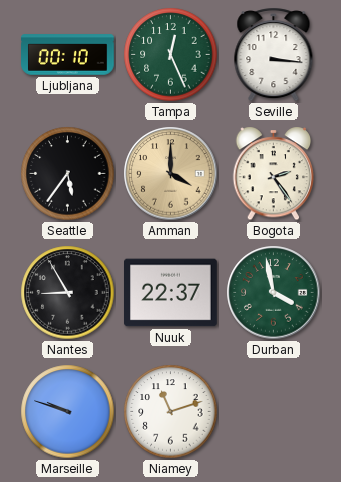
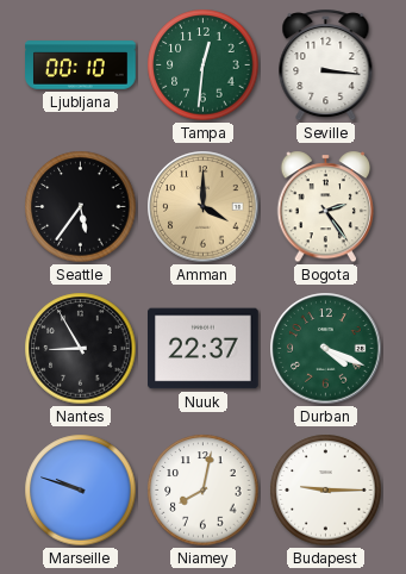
Tampa: 12:26 -> 12:31
Durban: 3:58 -> 4:19
Niamey: 11:12 -> 8:02
Budapest: none -> 9:15
